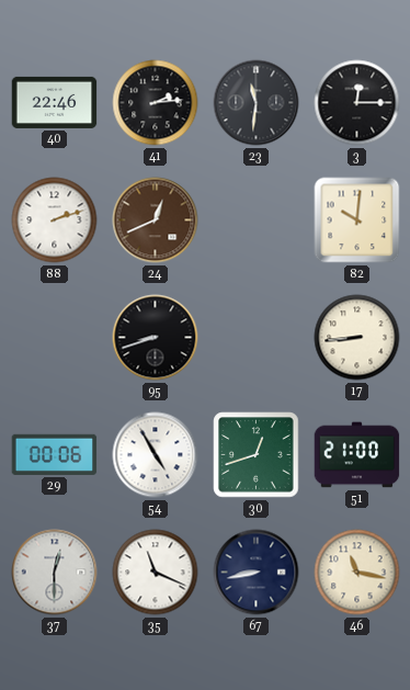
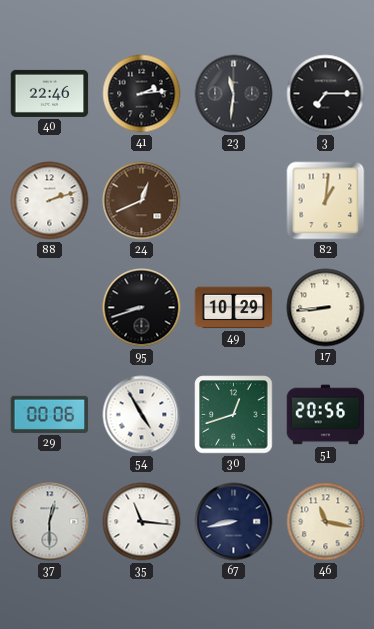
3: 12:15 -> 7:15
82: 10:01 -> 1:01
49: none -> 10:29
51: 21:00 -> 20:56
35: 11:19 -> 11:16
